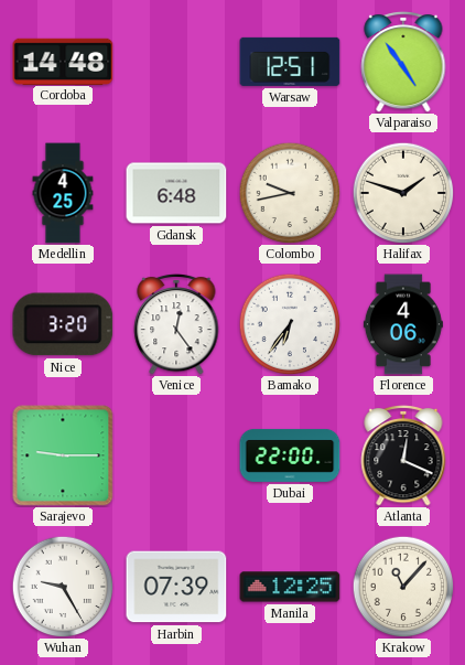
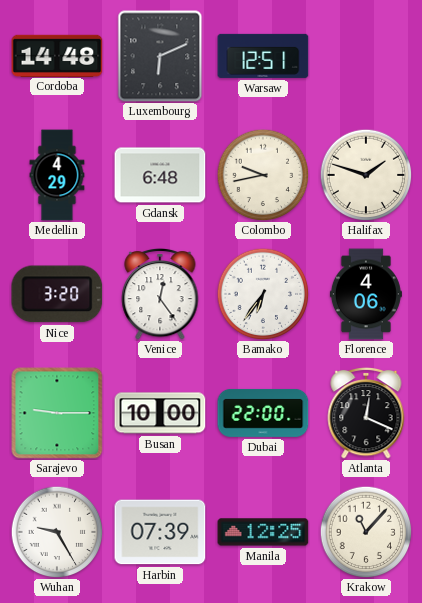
Luxembourg: none -> 6:11
Valparaiso: 4:54 -> none
Medellin: 4:25 -> 4:29
Busan: none -> 10:00
